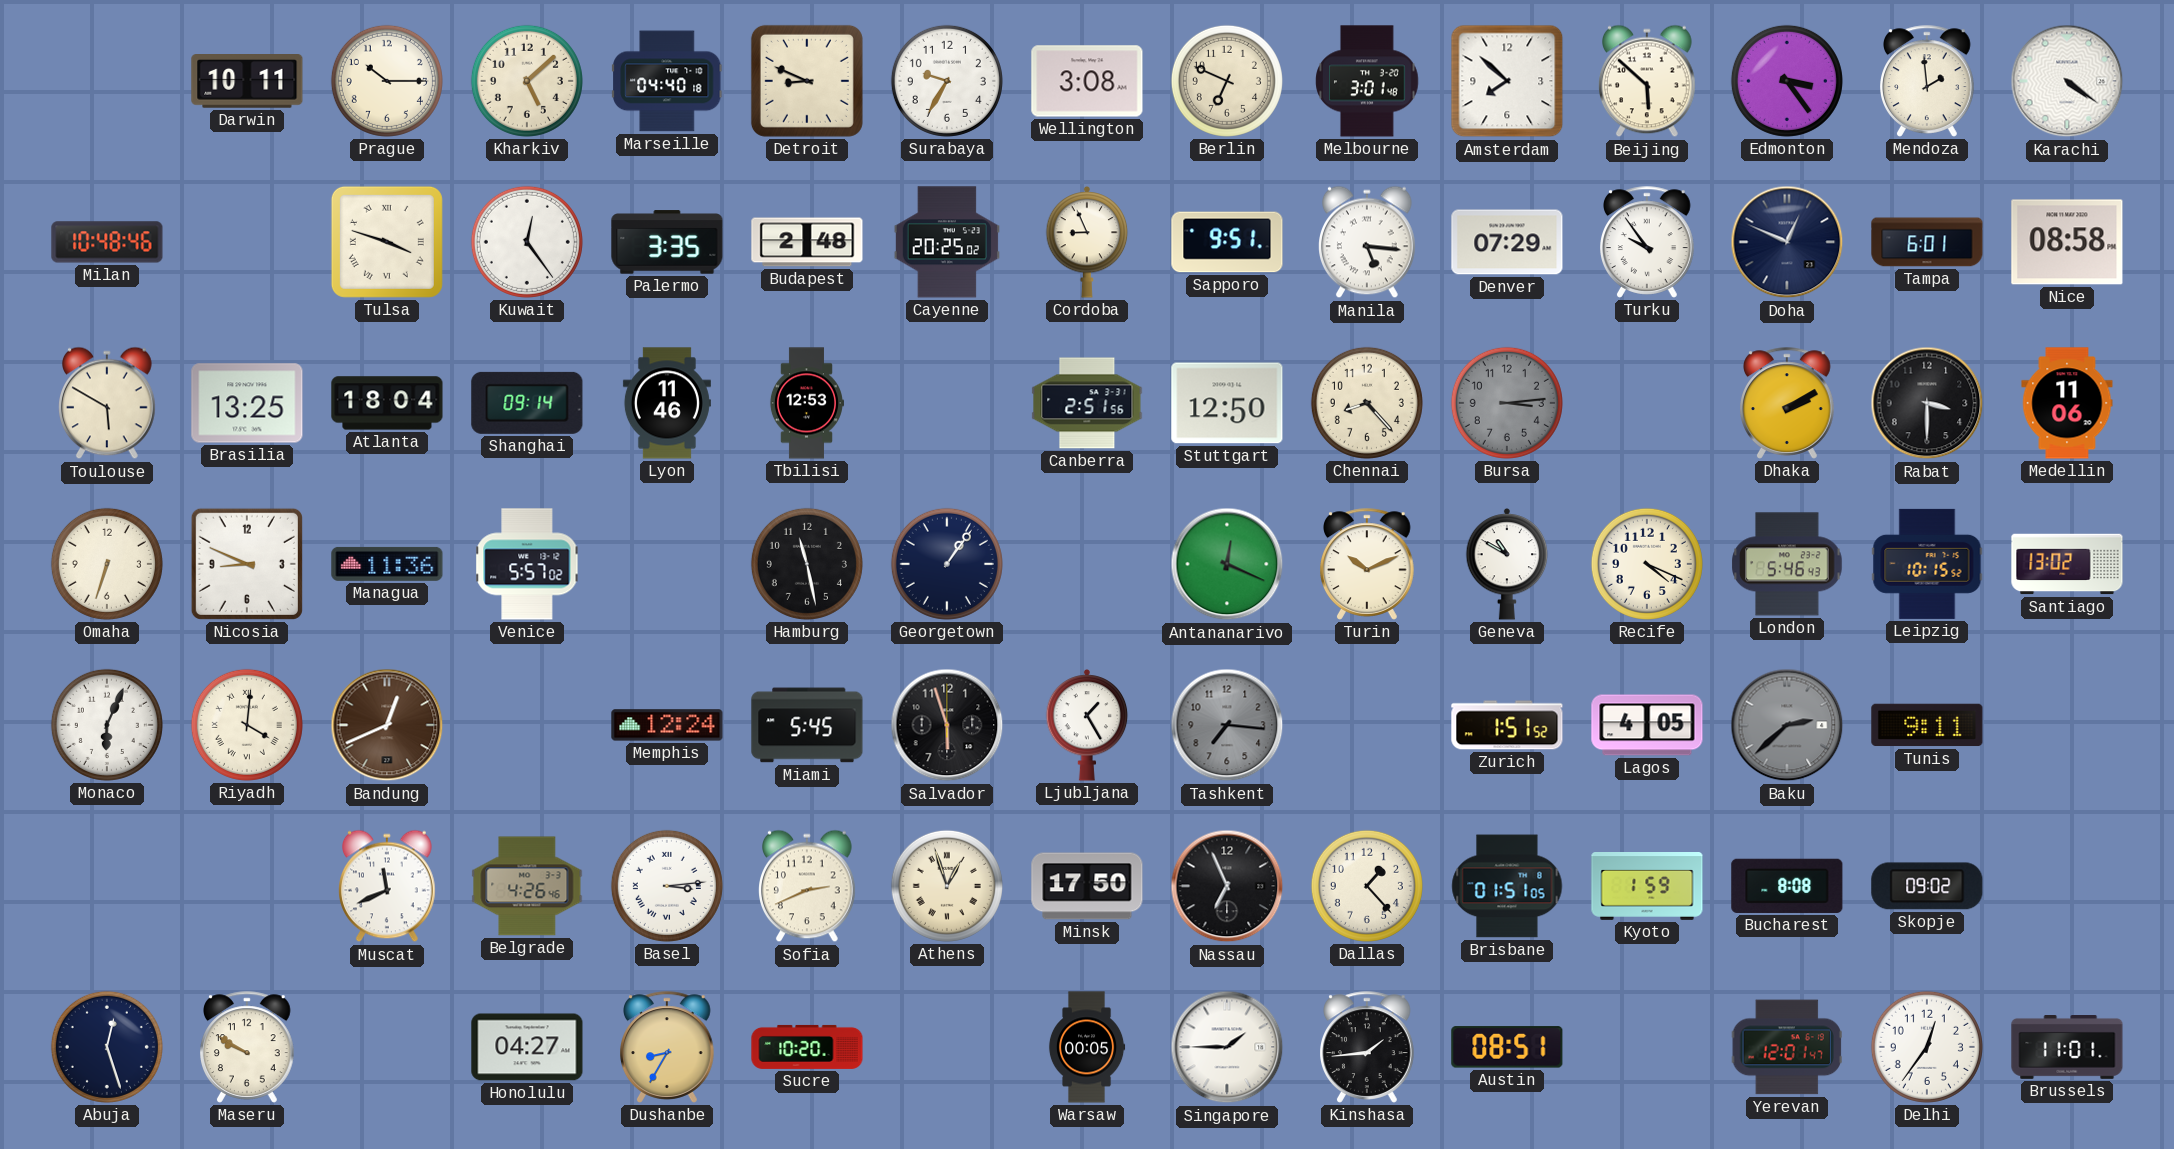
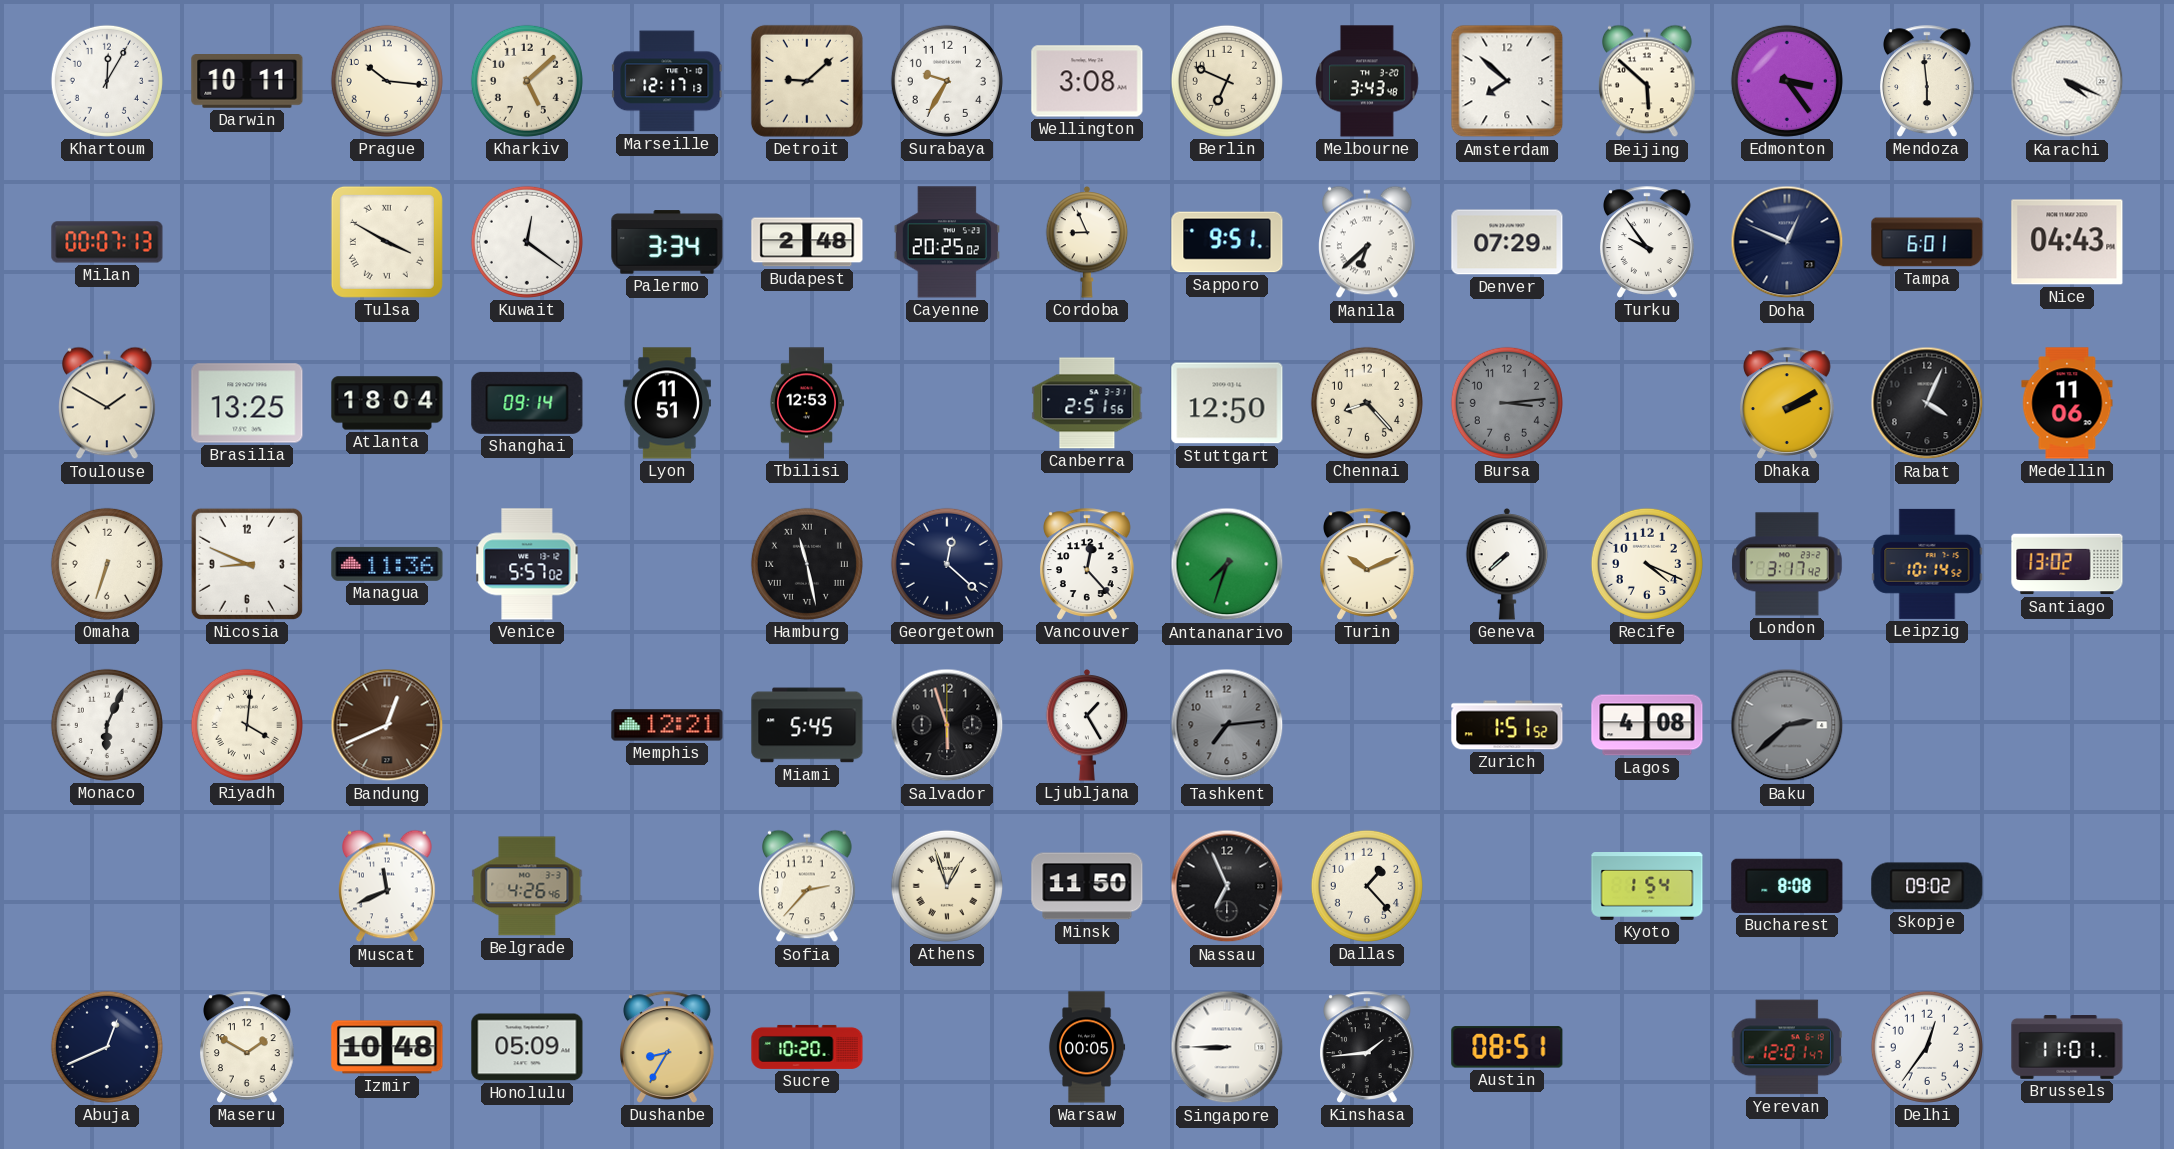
Khartoum: none -> 12:05
Prague: 10:15 -> 10:16
Marseille: 04:40 -> 12:17
Detroit: 8:49 -> 9:08
Melbourne: 3:01 -> 3:43
Mendoza: 1:59 -> 5:59
Karachi: 4:21 -> 4:19
Milan: 10:48 -> 00:07
Tulsa: 3:48 -> 3:50
Kuwait: 12:24 -> 12:21
Palermo: 3:35 -> 3:34
Manila: 5:16 -> 6:38
Nice: 08:58 -> 04:43
Toulouse: 5:50 -> 1:50
Lyon: 11:46 -> 11:51
Rabat: 3:30 -> 4:04
Hamburg numerals: Arabic -> Roman
Georgetown: 1:06 -> 12:22
Vancouver: none -> 12:23
Antananarivo: 12:19 -> 7:33
Geneva: 10:50 -> 7:38
London: 5:46 -> 3:17
Leipzig: 10:15 -> 10:14
Memphis: 12:24 -> 12:21
Tashkent: 7:16 -> 7:14
Lagos: 4:05 -> 4:08
Tunis: 9:11 -> none
Basel: 3:14 -> none
Sofia: 2:41 -> 2:37
Minsk: 17:50 -> 11:50
Brisbane: 01:51 -> none
Kyoto: 1:59 -> 1:54
Abuja: 12:27 -> 12:41
Maseru: 9:50 -> 1:50
Izmir: none -> 10:48
Honolulu: 04:27 -> 05:09
Singapore: 1:45 -> 8:45
